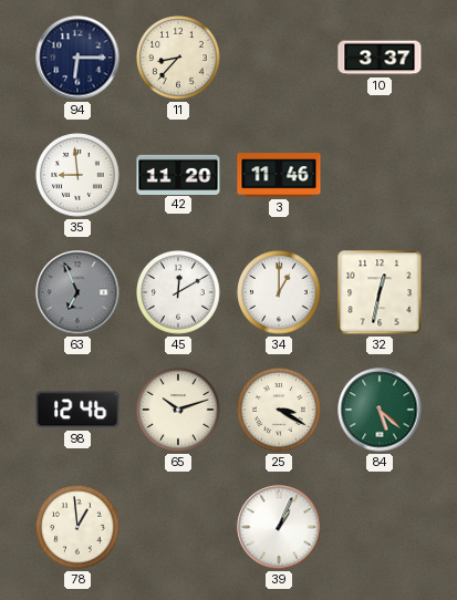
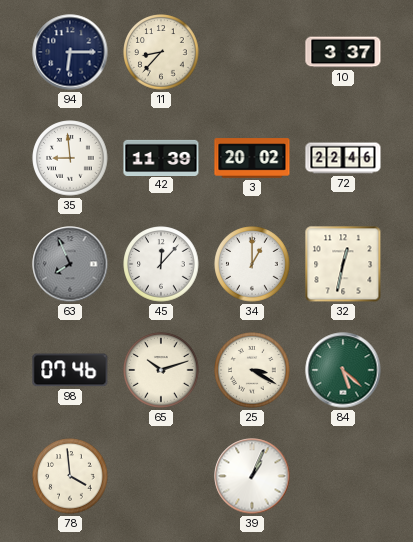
42: 11:20 -> 11:39
3: 11:46 -> 20:02
72: none -> 22:46
63: 6:56 -> 7:56
45: 12:10 -> 12:07
98: 12:46 -> 07:46
78: 12:59 -> 3:59
